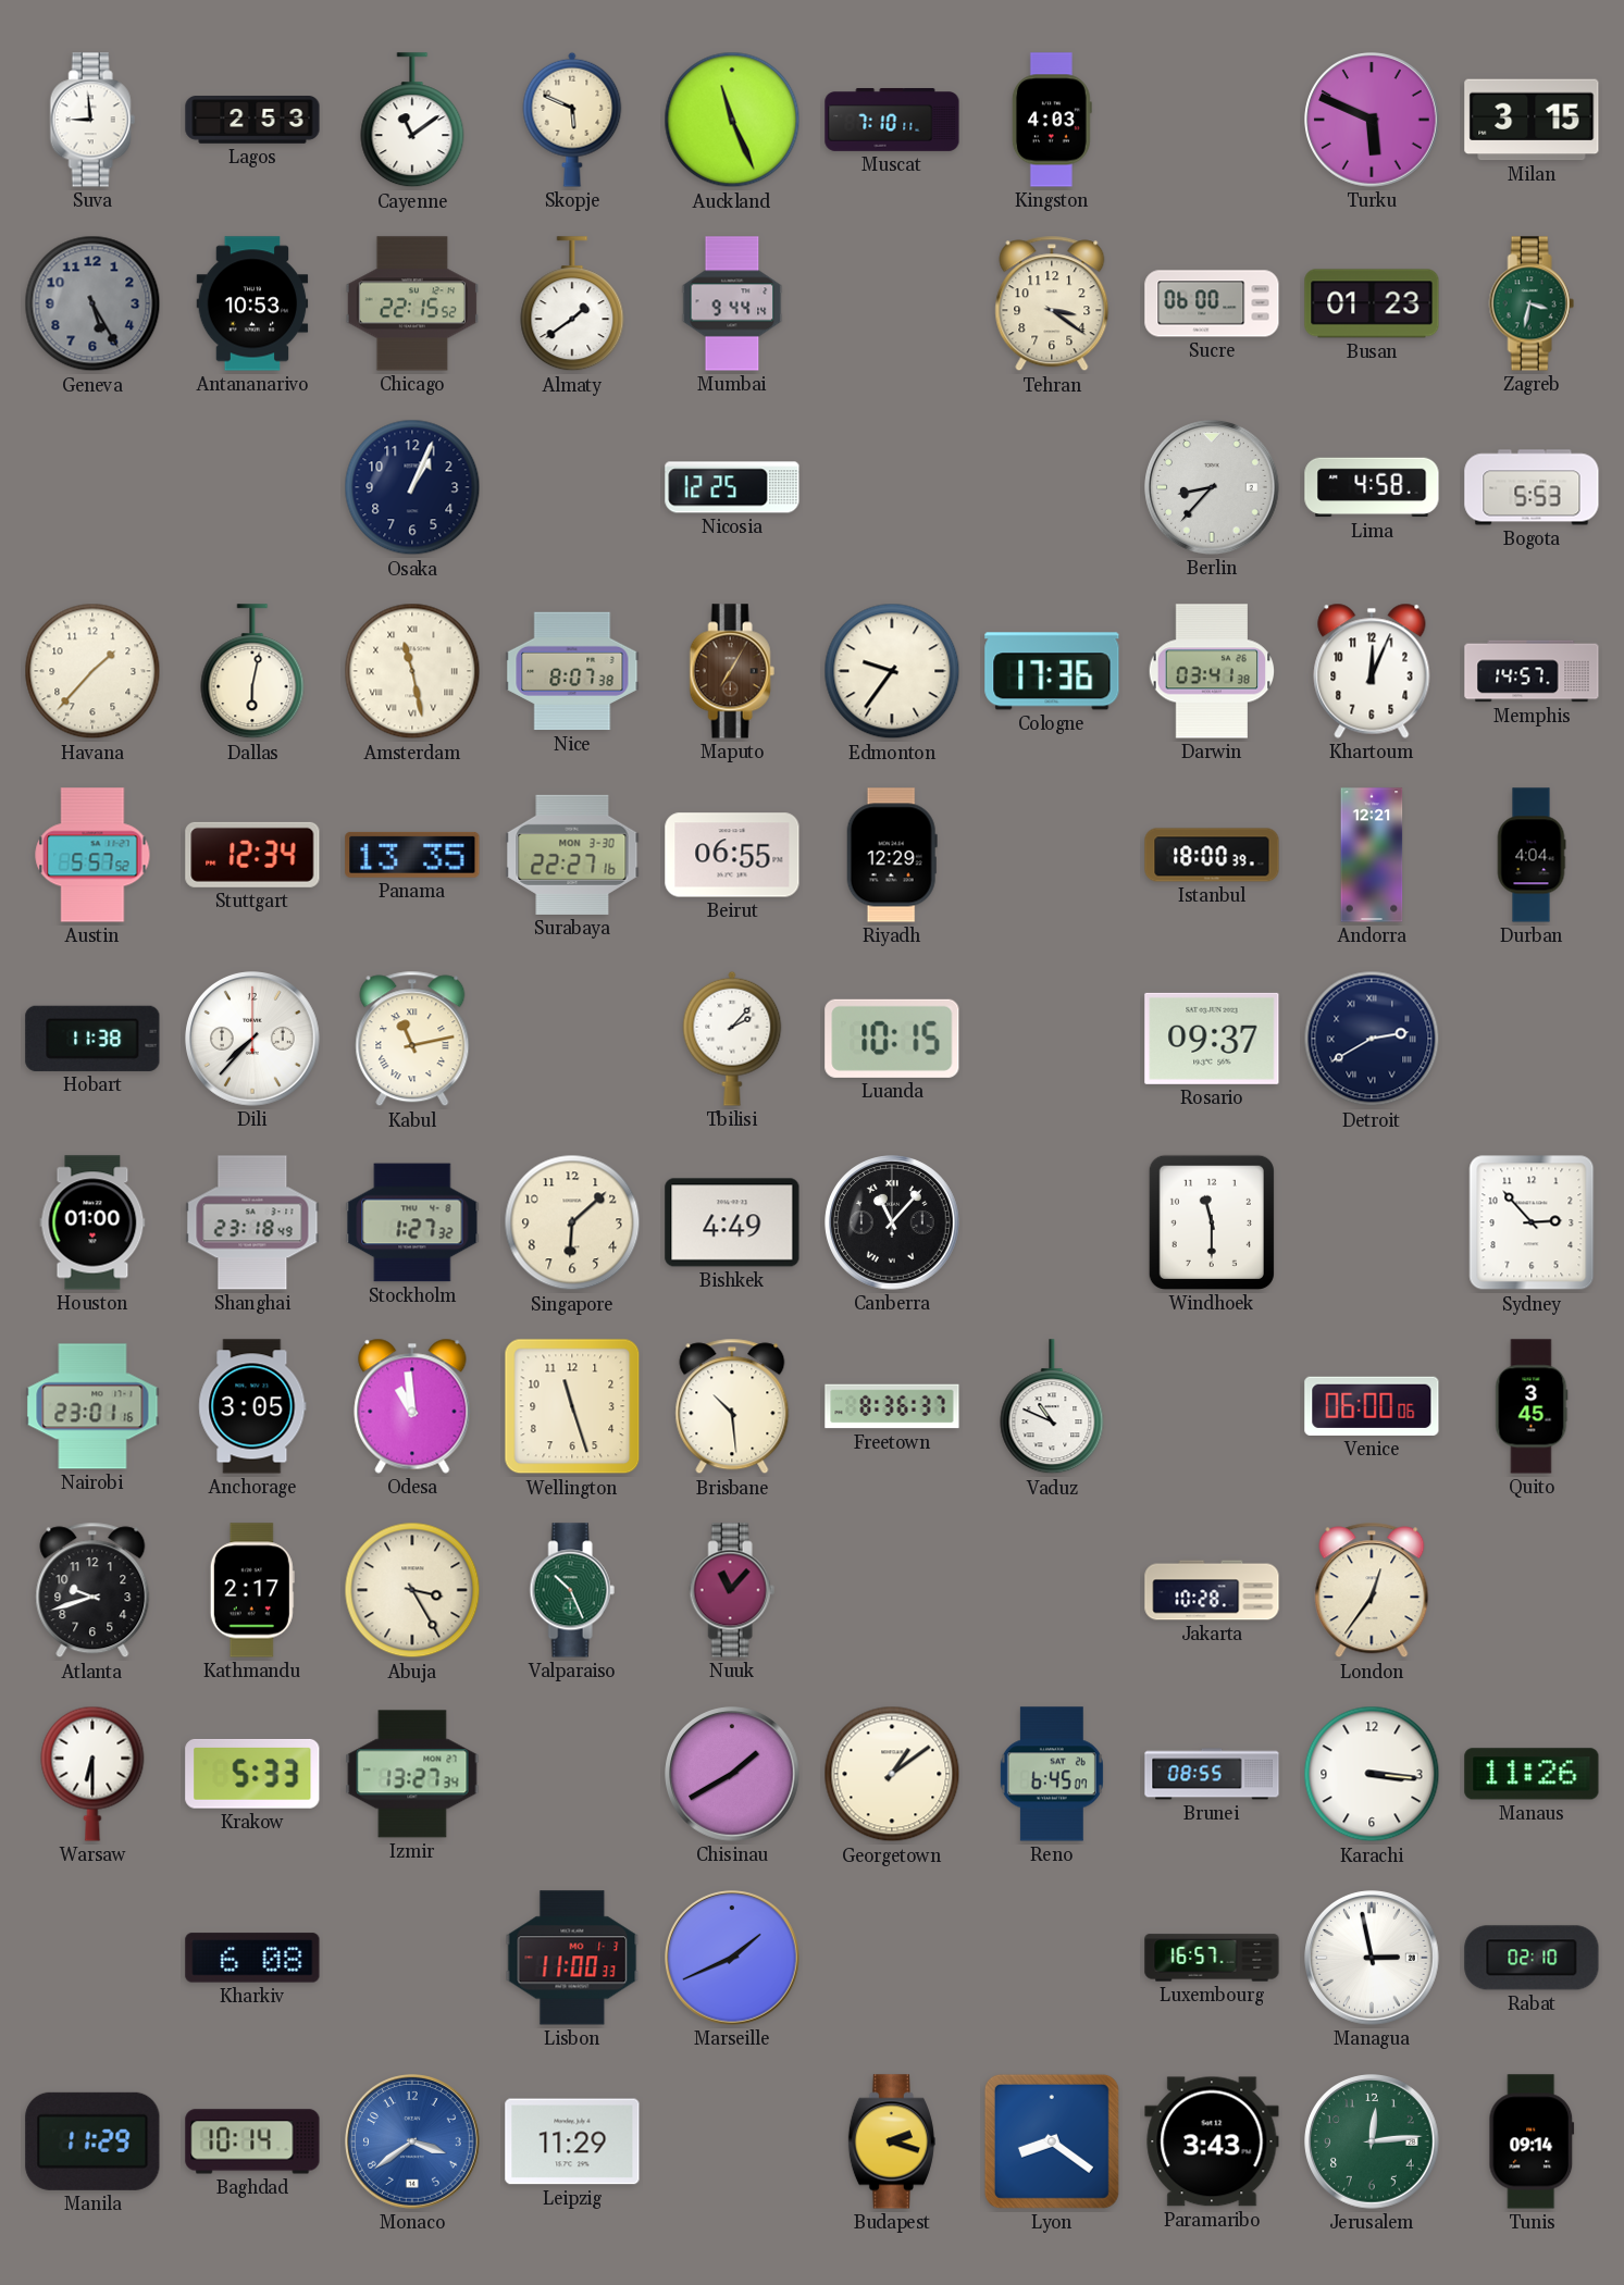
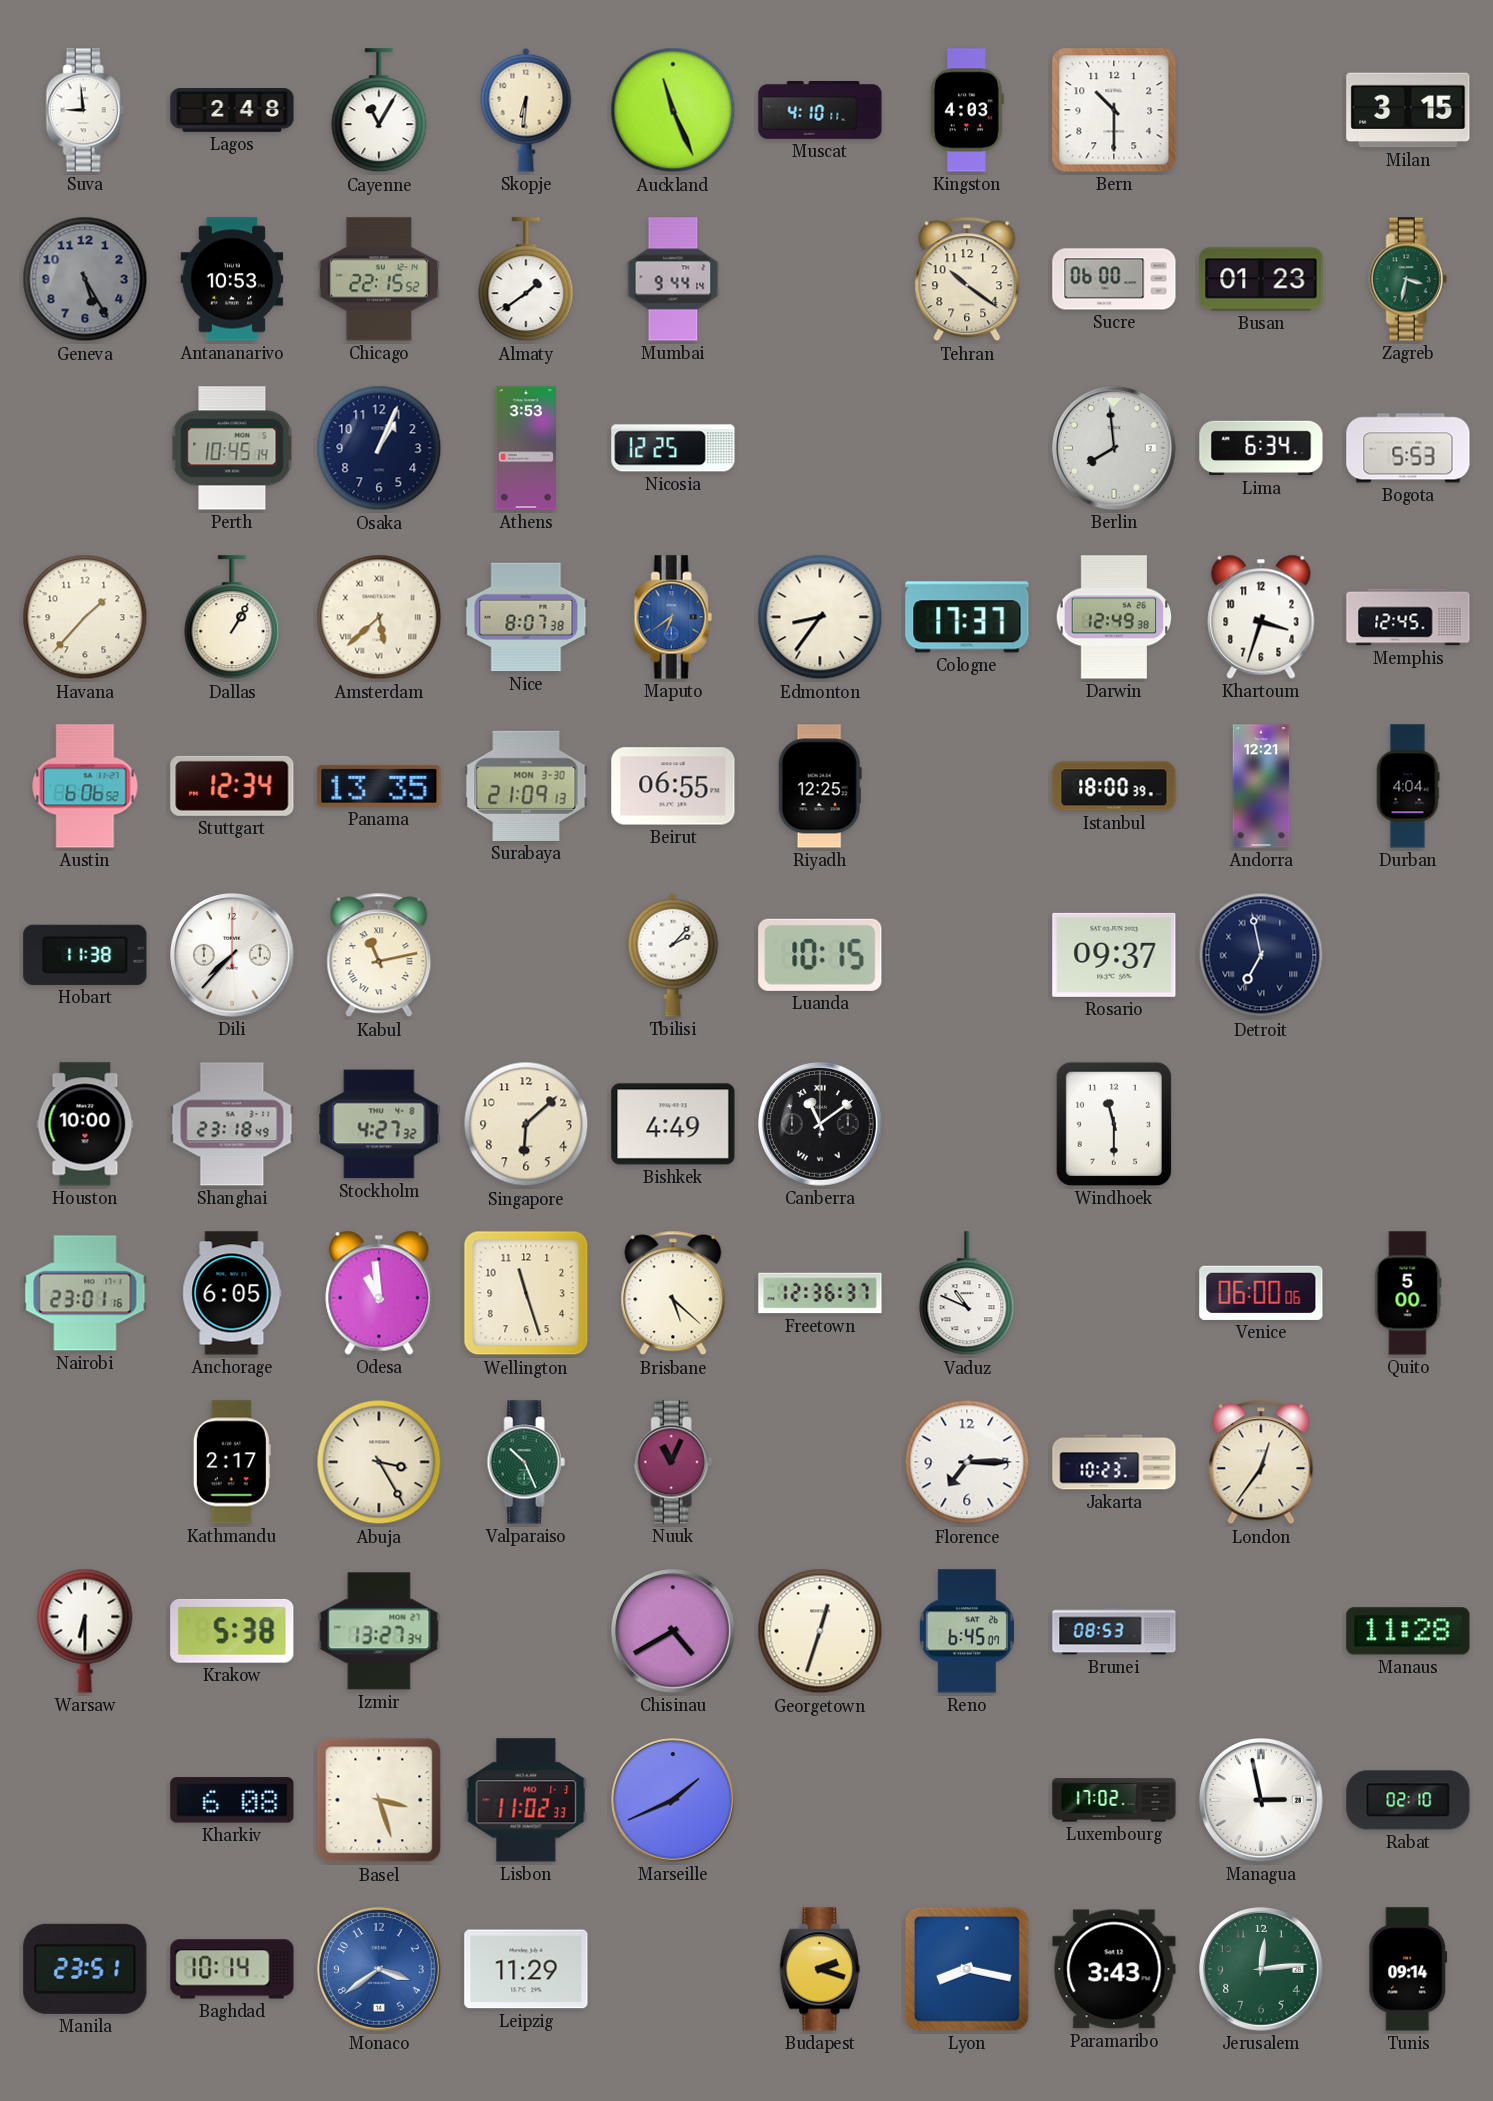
Lagos: 2:53 -> 2:48
Cayenne: 11:09 -> 11:05
Skopje: 5:49 -> 6:31
Muscat: 7:10 -> 4:10
Bern: none -> 10:30
Turku: 5:49 -> none
Tehran: 3:21 -> 10:21
Perth: none -> 10:45
Athens: none -> 3:53
Berlin: 8:37 -> 7:59
Lima: 4:58 -> 6:34
Dallas: 6:02 -> 1:05
Amsterdam: 11:28 -> 5:38
Maputo: 7:05 -> 6:39
Maputo dial: brown -> blue
Edmonton: 9:36 -> 8:36
Cologne: 17:36 -> 17:37
Darwin: 03:41 -> 12:49
Khartoum: 12:04 -> 3:33
Memphis: 14:57 -> 12:45
Austin: 5:57 -> 6:06
Surabaya: 22:27 -> 21:09
Riyadh: 12:29 -> 12:25
Detroit: 2:40 -> 6:58
Houston: 01:00 -> 10:00
Stockholm: 1:27 -> 4:27
Canberra: 11:07 -> 11:09
Sydney: 2:53 -> none
Anchorage: 3:05 -> 6:05
Brisbane: 10:29 -> 5:22
Freetown: 8:36 -> 12:36
Quito: 3:45 -> 5:00
Atlanta: 9:42 -> none
Nuuk: 11:07 -> 11:04
Florence: none -> 7:15
Jakarta: 10:28 -> 10:23
Krakow: 5:33 -> 5:38
Chisinau: 1:40 -> 4:40
Georgetown: 1:09 -> 12:33
Brunei: 08:55 -> 08:53
Karachi: 3:16 -> none
Manaus: 11:26 -> 11:28
Basel: none -> 3:27
Lisbon: 11:00 -> 11:02
Luxembourg: 16:57 -> 17:02
Manila: 11:29 -> 23:51
Lyon: 8:21 -> 8:17
